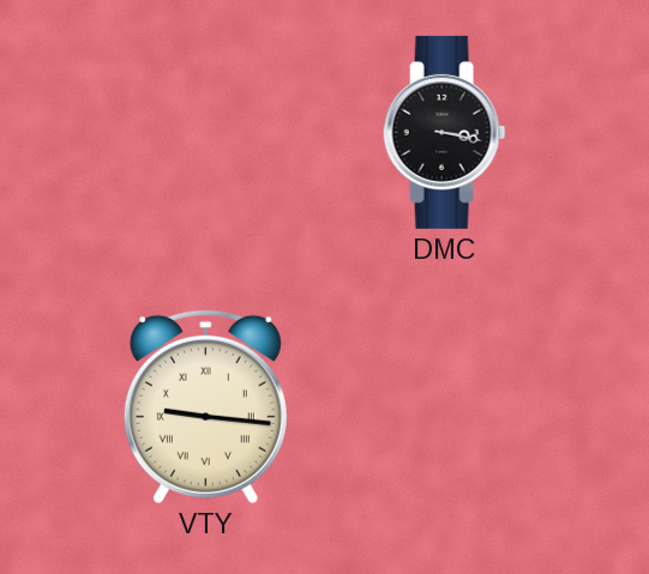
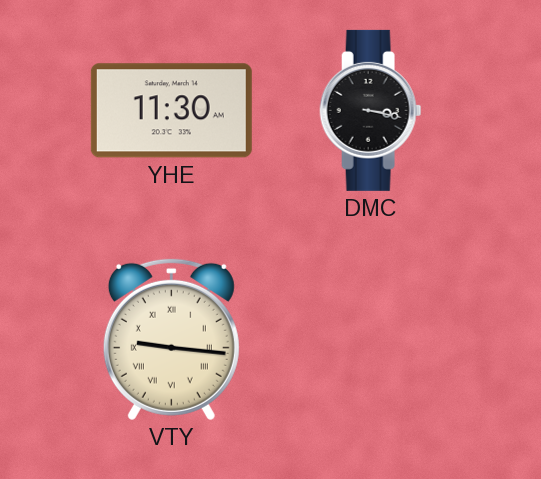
YHE: none -> 11:30
